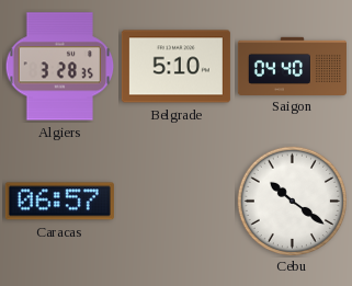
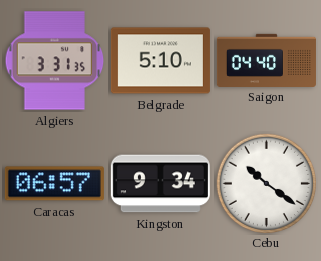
Algiers: 3:28 -> 3:31
Kingston: none -> 9:34
